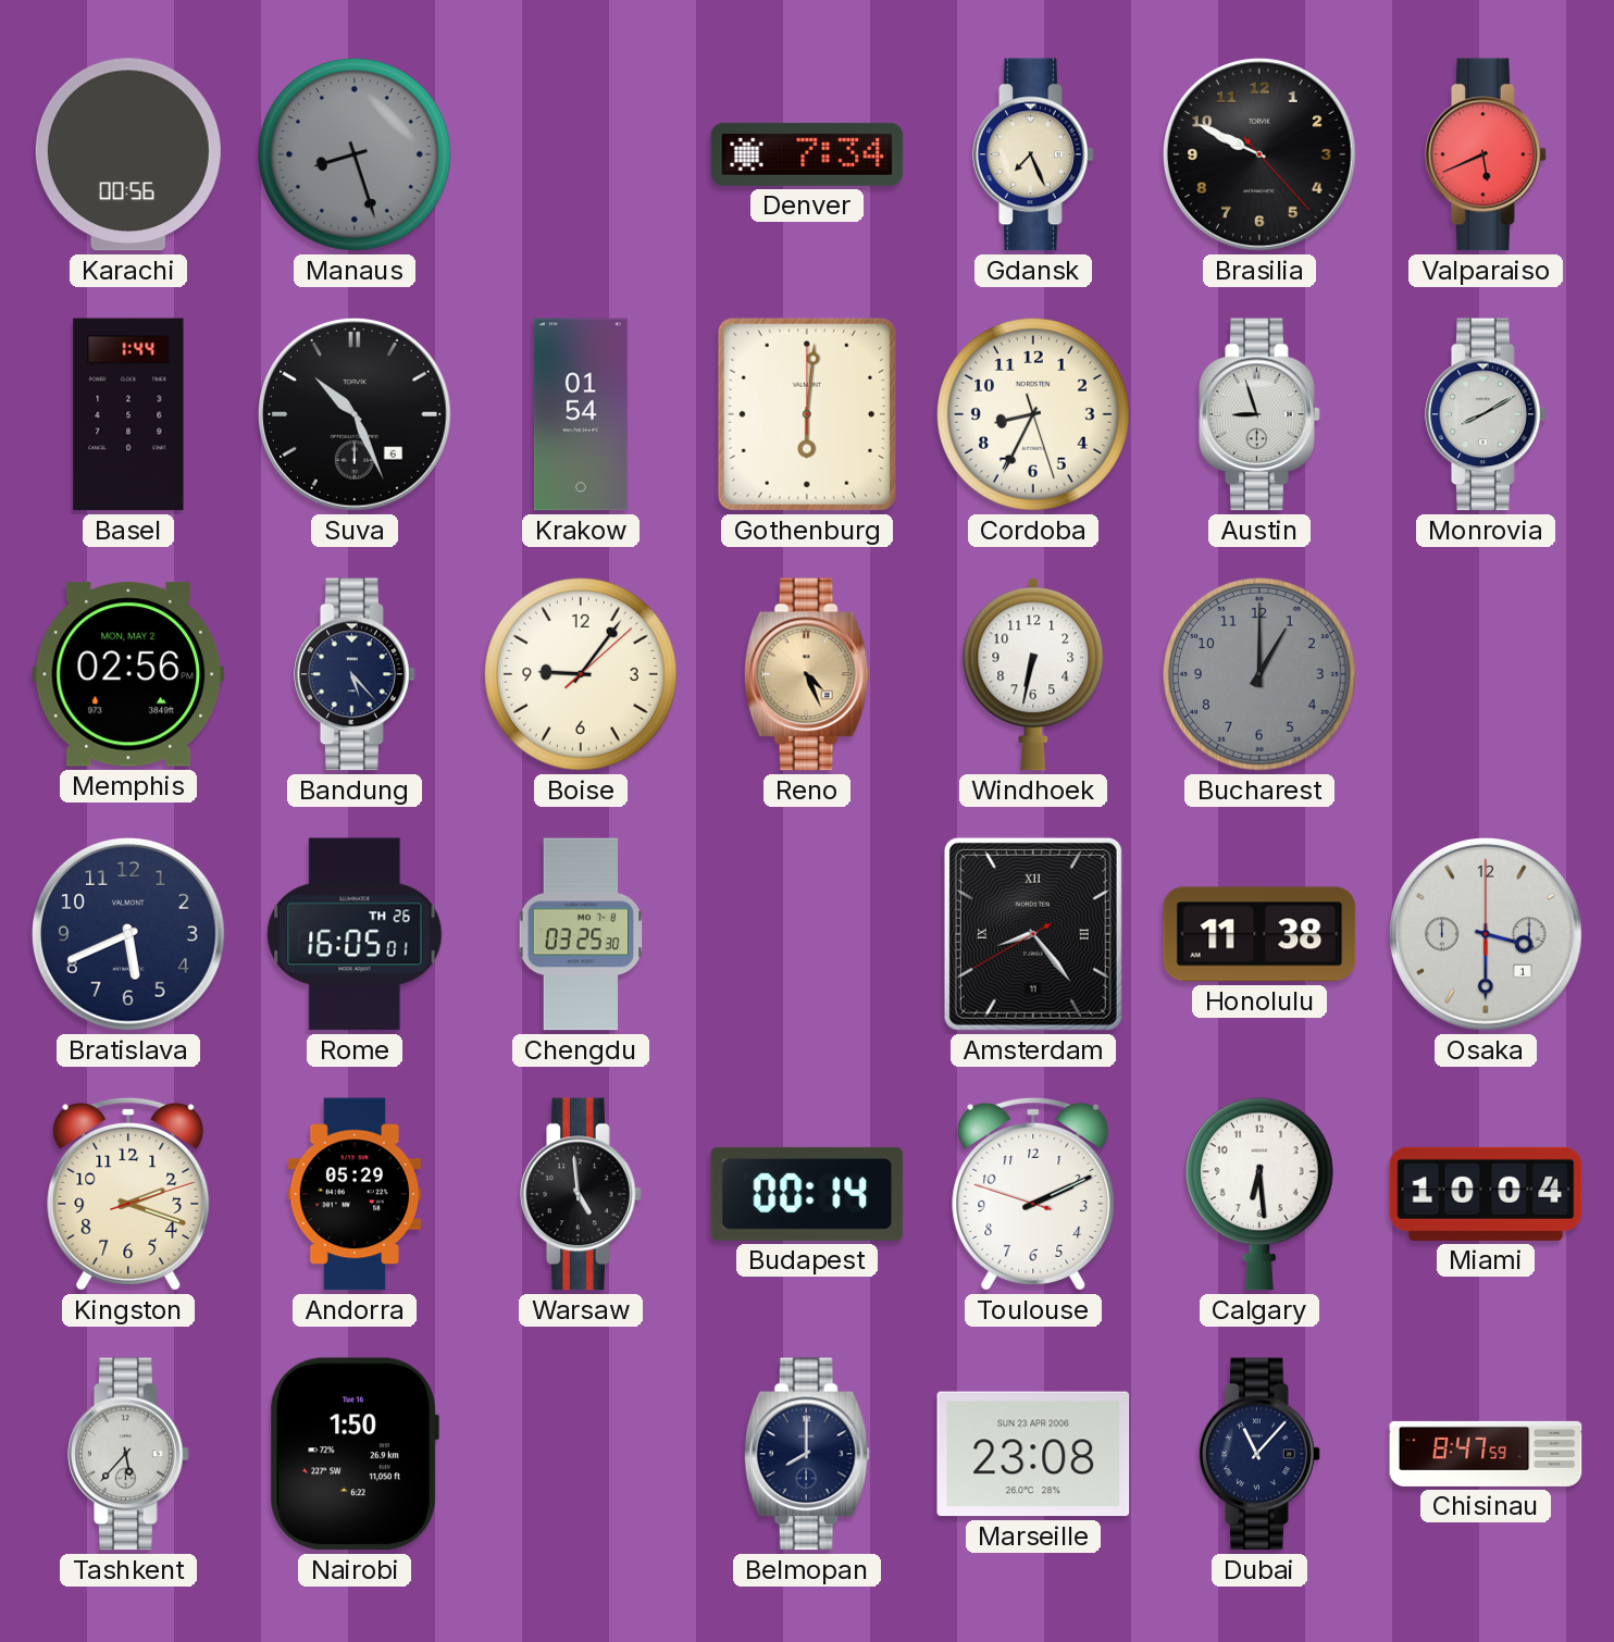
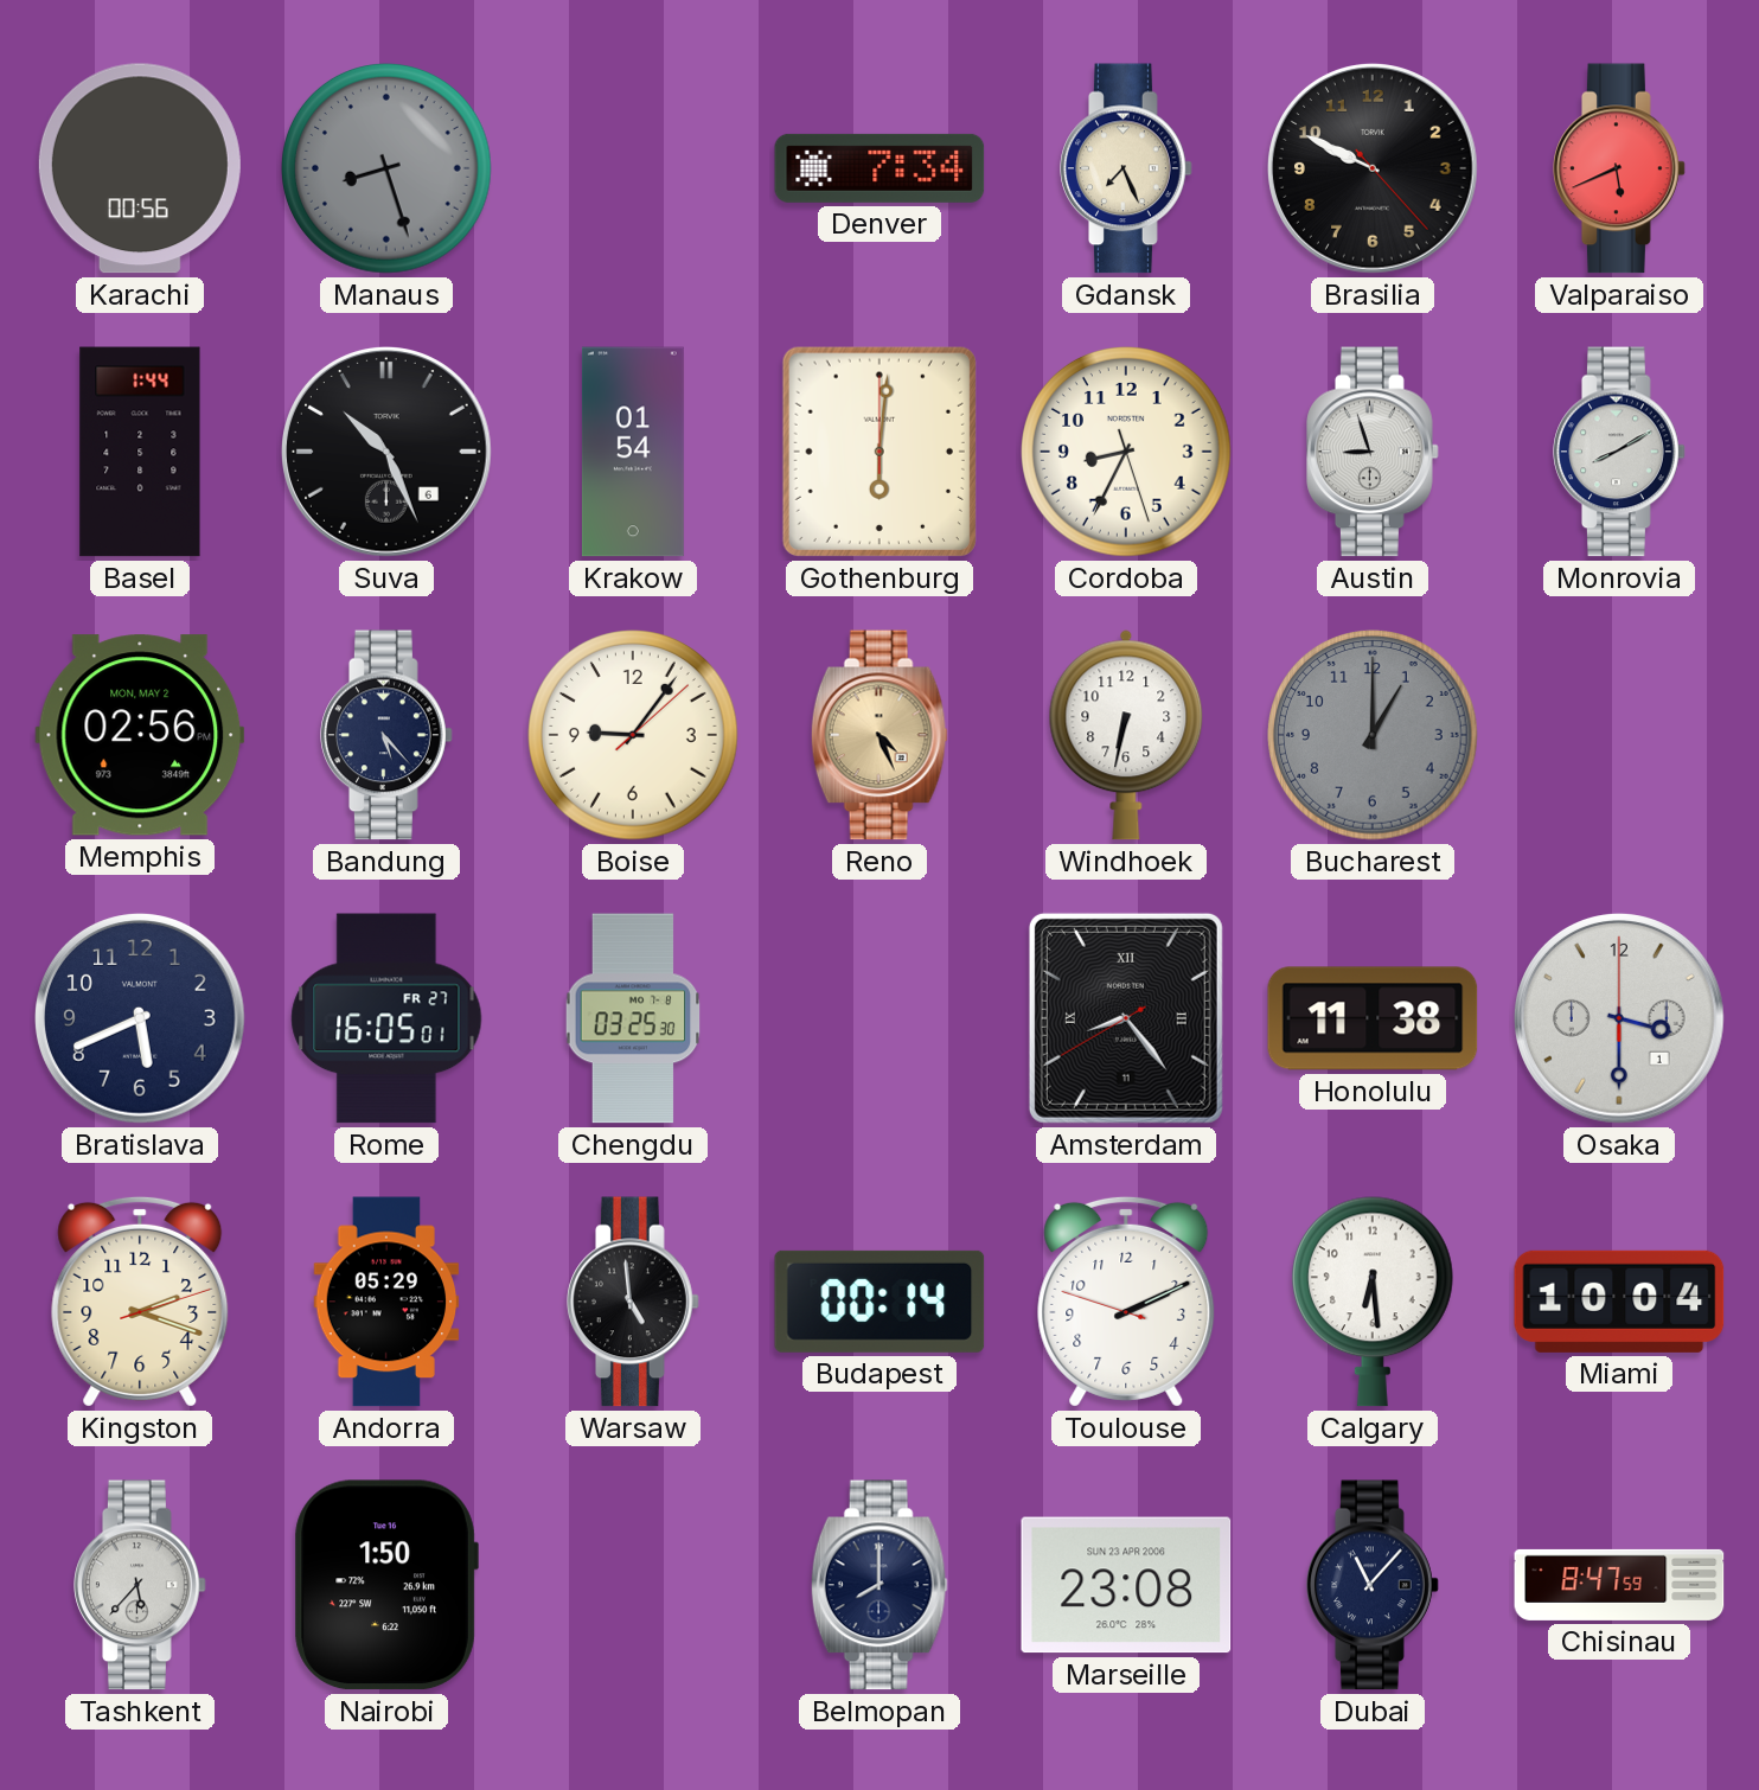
Rome date: TH 26 -> FR 27
